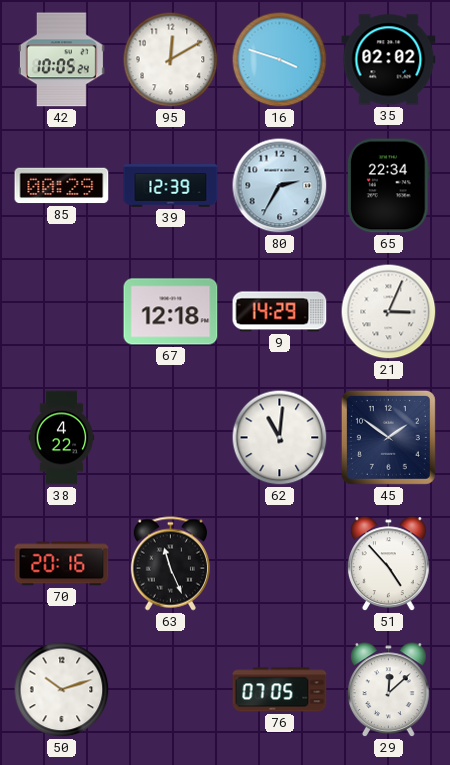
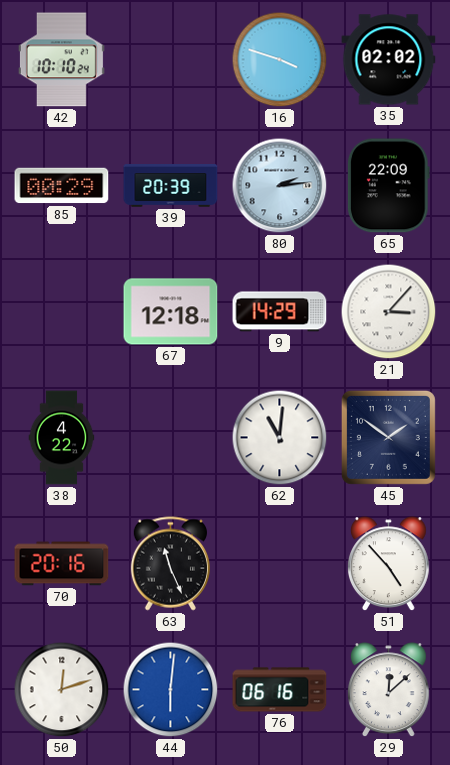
42: 10:05 -> 10:10
95: 12:10 -> none
39: 12:39 -> 20:39
80: 2:35 -> 2:14
65: 22:34 -> 22:09
21: 3:04 -> 3:07
50: 10:12 -> 12:12
44: none -> 6:01
76: 07:05 -> 06:16
